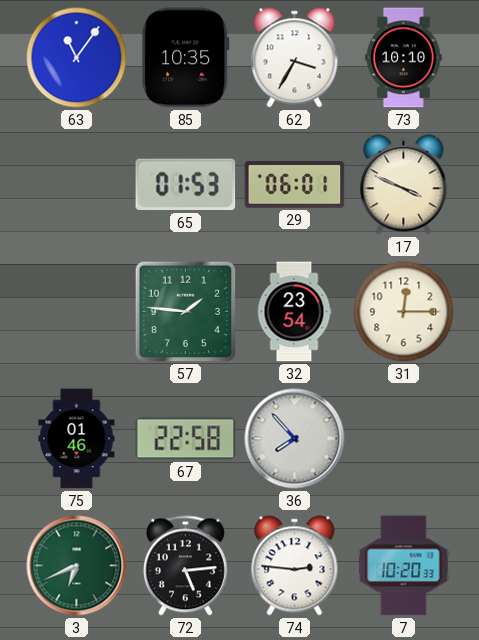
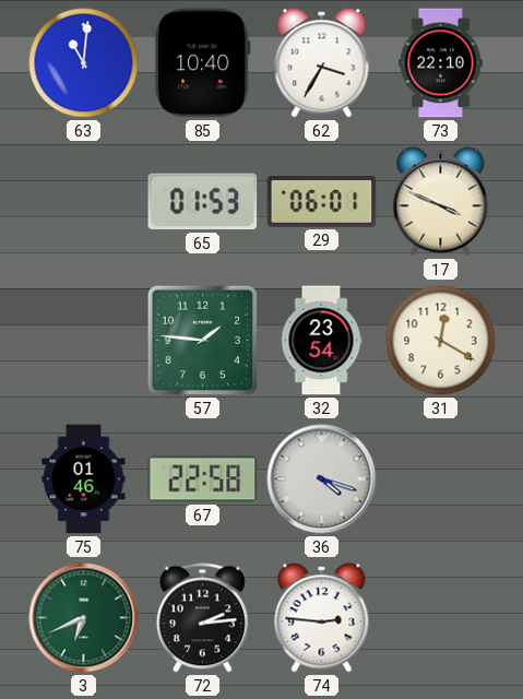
63: 11:06 -> 11:01
85: 10:35 -> 10:40
73: 10:10 -> 22:10
31: 12:15 -> 12:20
36: 7:53 -> 4:18
72: 5:14 -> 2:14
7: 10:20 -> none
